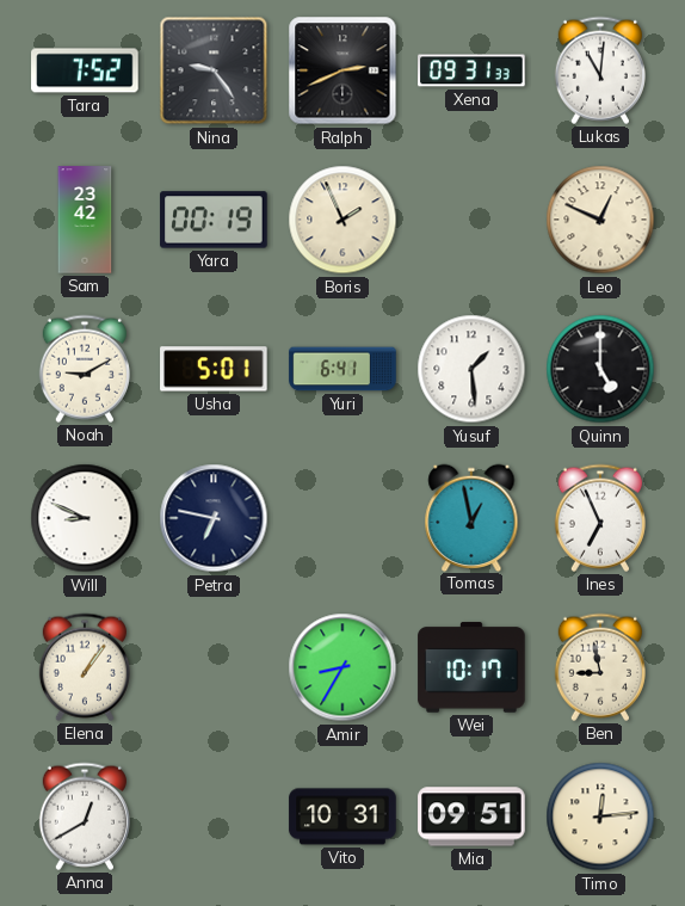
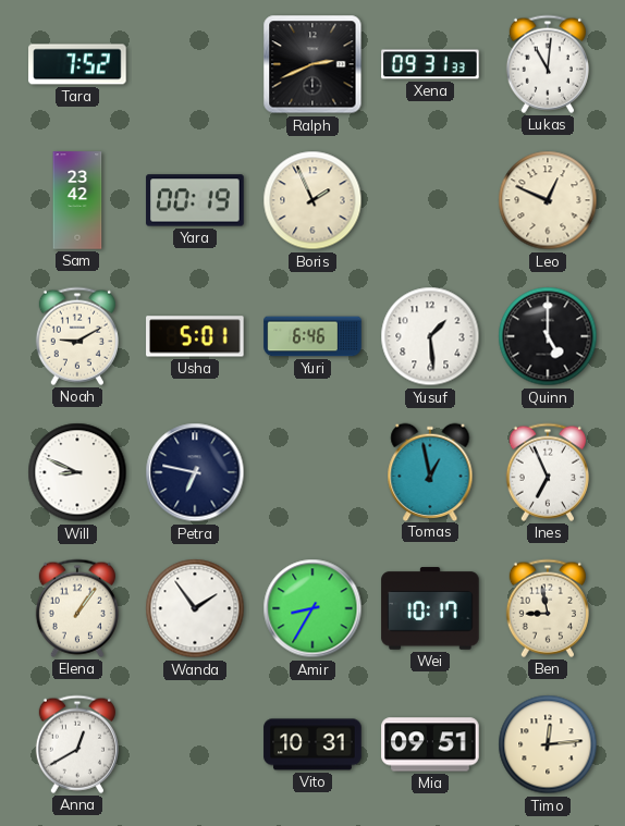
Nina: 9:24 -> none
Yuri: 6:41 -> 6:46
Wanda: none -> 1:54
